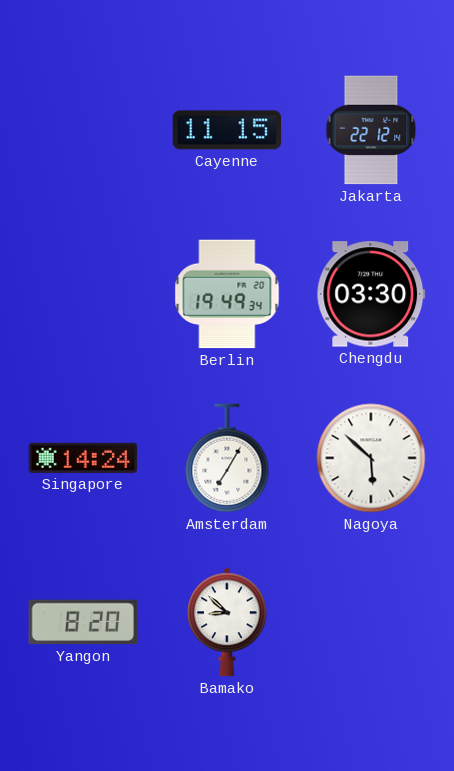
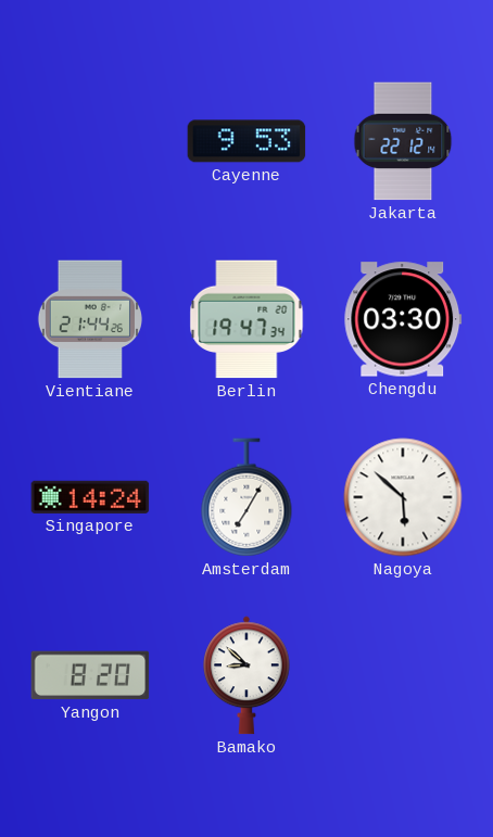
Cayenne: 11:15 -> 9:53
Vientiane: none -> 21:44
Berlin: 19:49 -> 19:47
